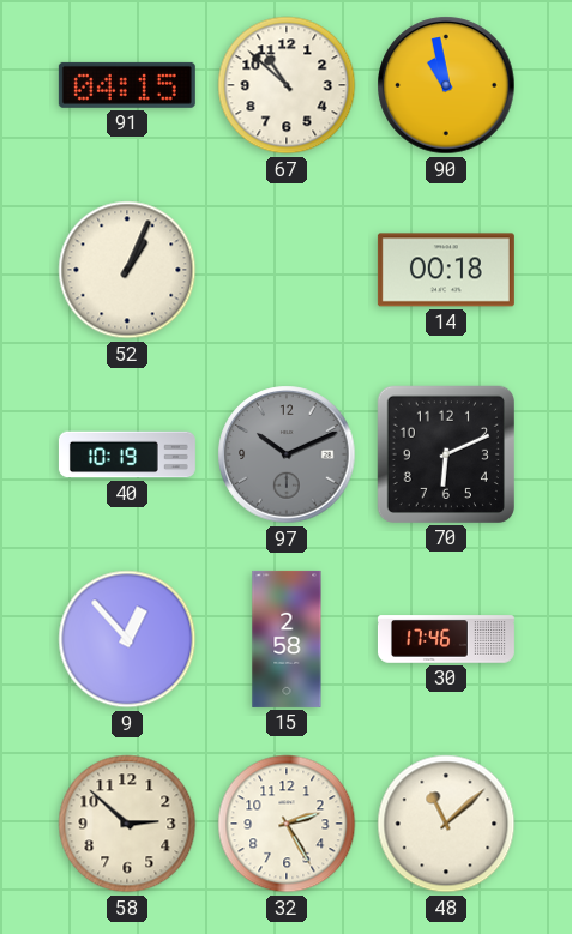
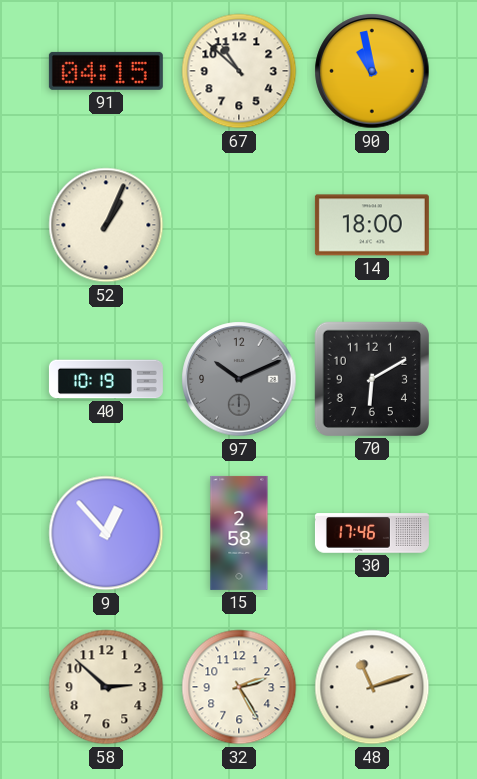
14: 00:18 -> 18:00
70: 6:11 -> 6:10
48: 11:08 -> 11:12
